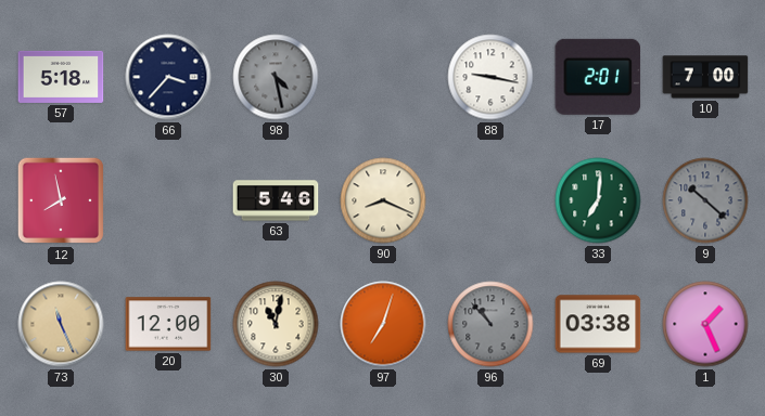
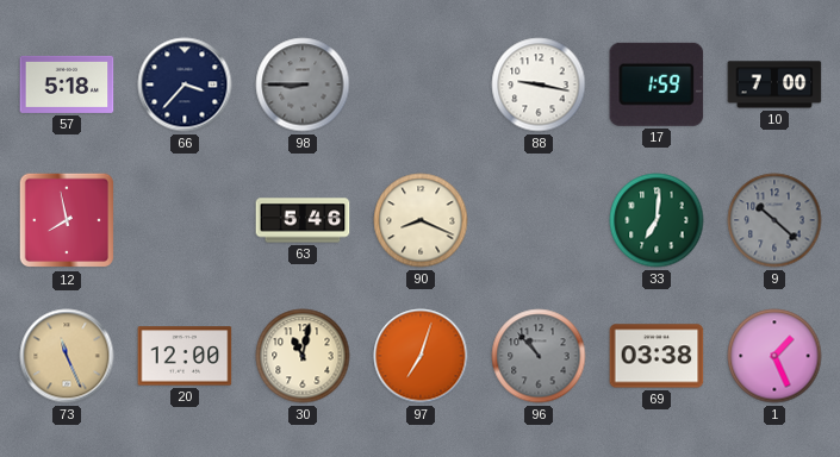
98: 4:28 -> 8:45
17: 2:01 -> 1:59
